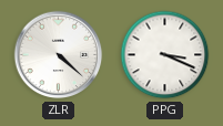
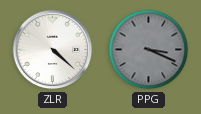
PPG dial: white -> grey
